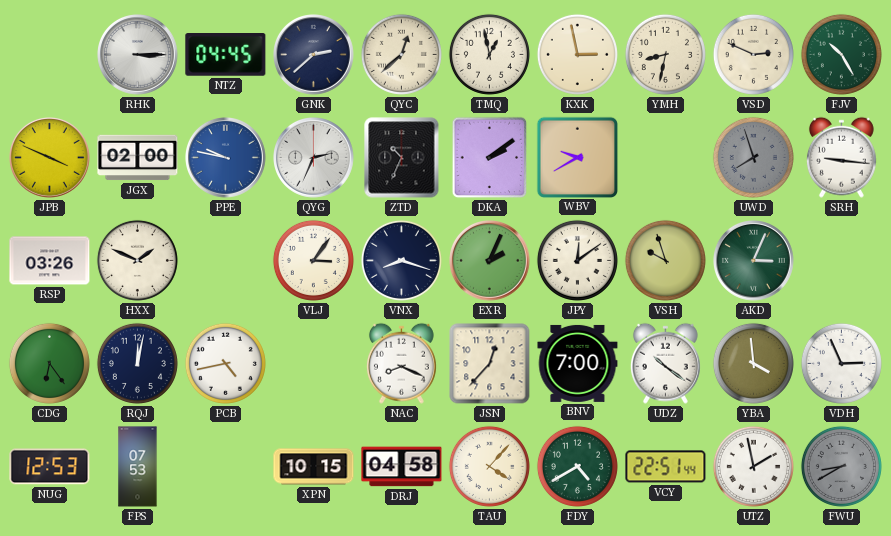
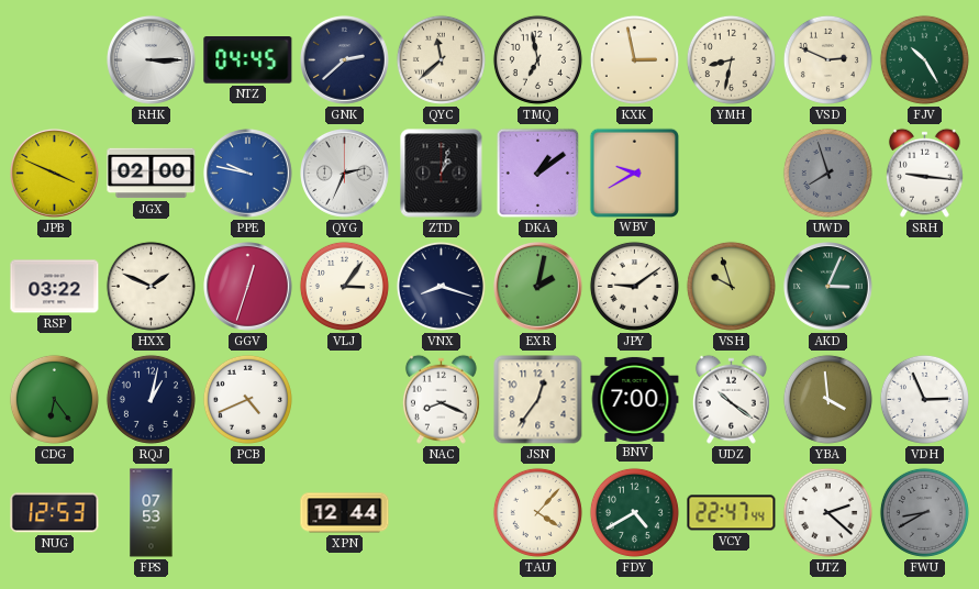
QYC: 12:38 -> 11:38
TMQ: 12:58 -> 6:58
ZTD: 10:34 -> 1:03
DKA: 2:09 -> 1:09
RSP: 03:26 -> 03:22
GGV: none -> 12:33
EXR: 2:04 -> 2:02
JPY: 12:09 -> 9:09
RQJ: 12:02 -> 1:02
PCB: 4:43 -> 4:41
JSN: 12:37 -> 12:36
XPN: 10:15 -> 12:44
DRJ: 04:58 -> none
VCY: 22:51 -> 22:47
UTZ: 1:58 -> 2:22
